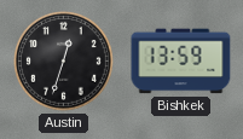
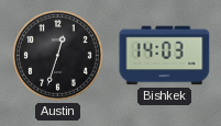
Bishkek: 13:59 -> 14:03
